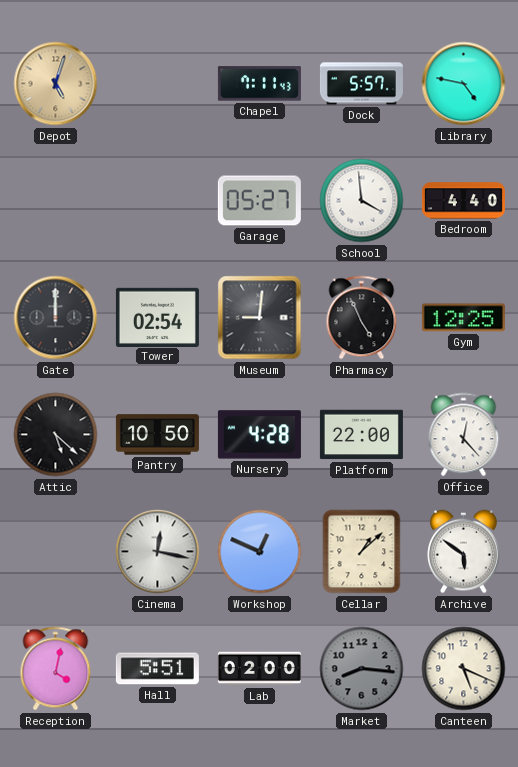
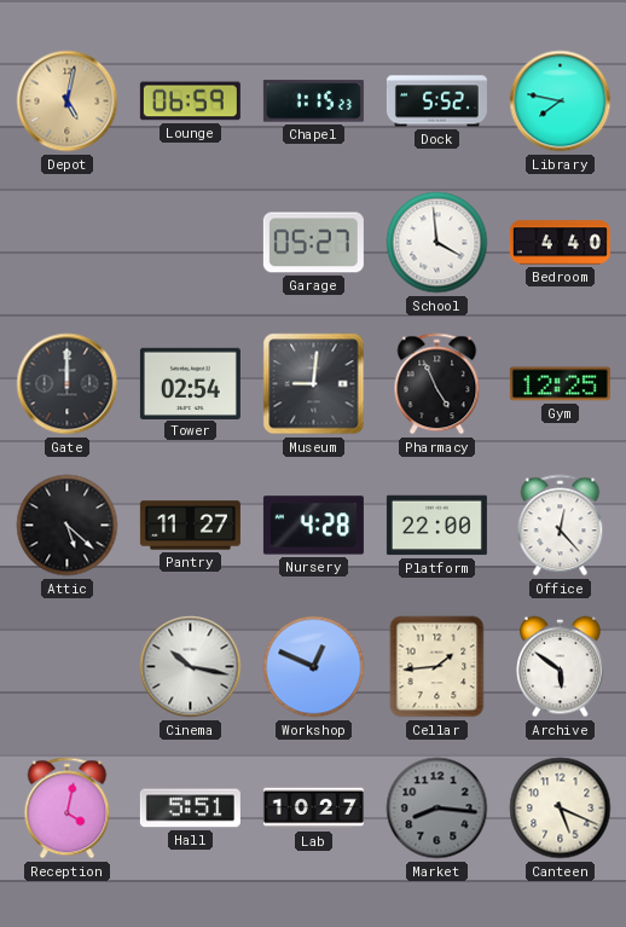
Depot: 5:03 -> 5:02
Lounge: none -> 06:59
Chapel: 7:11 -> 1:15
Dock: 5:57 -> 5:52
Library: 4:47 -> 7:47
Pantry: 10:50 -> 11:27
Cinema: 12:17 -> 10:17
Cellar: 1:08 -> 1:44
Lab: 02:00 -> 10:27
